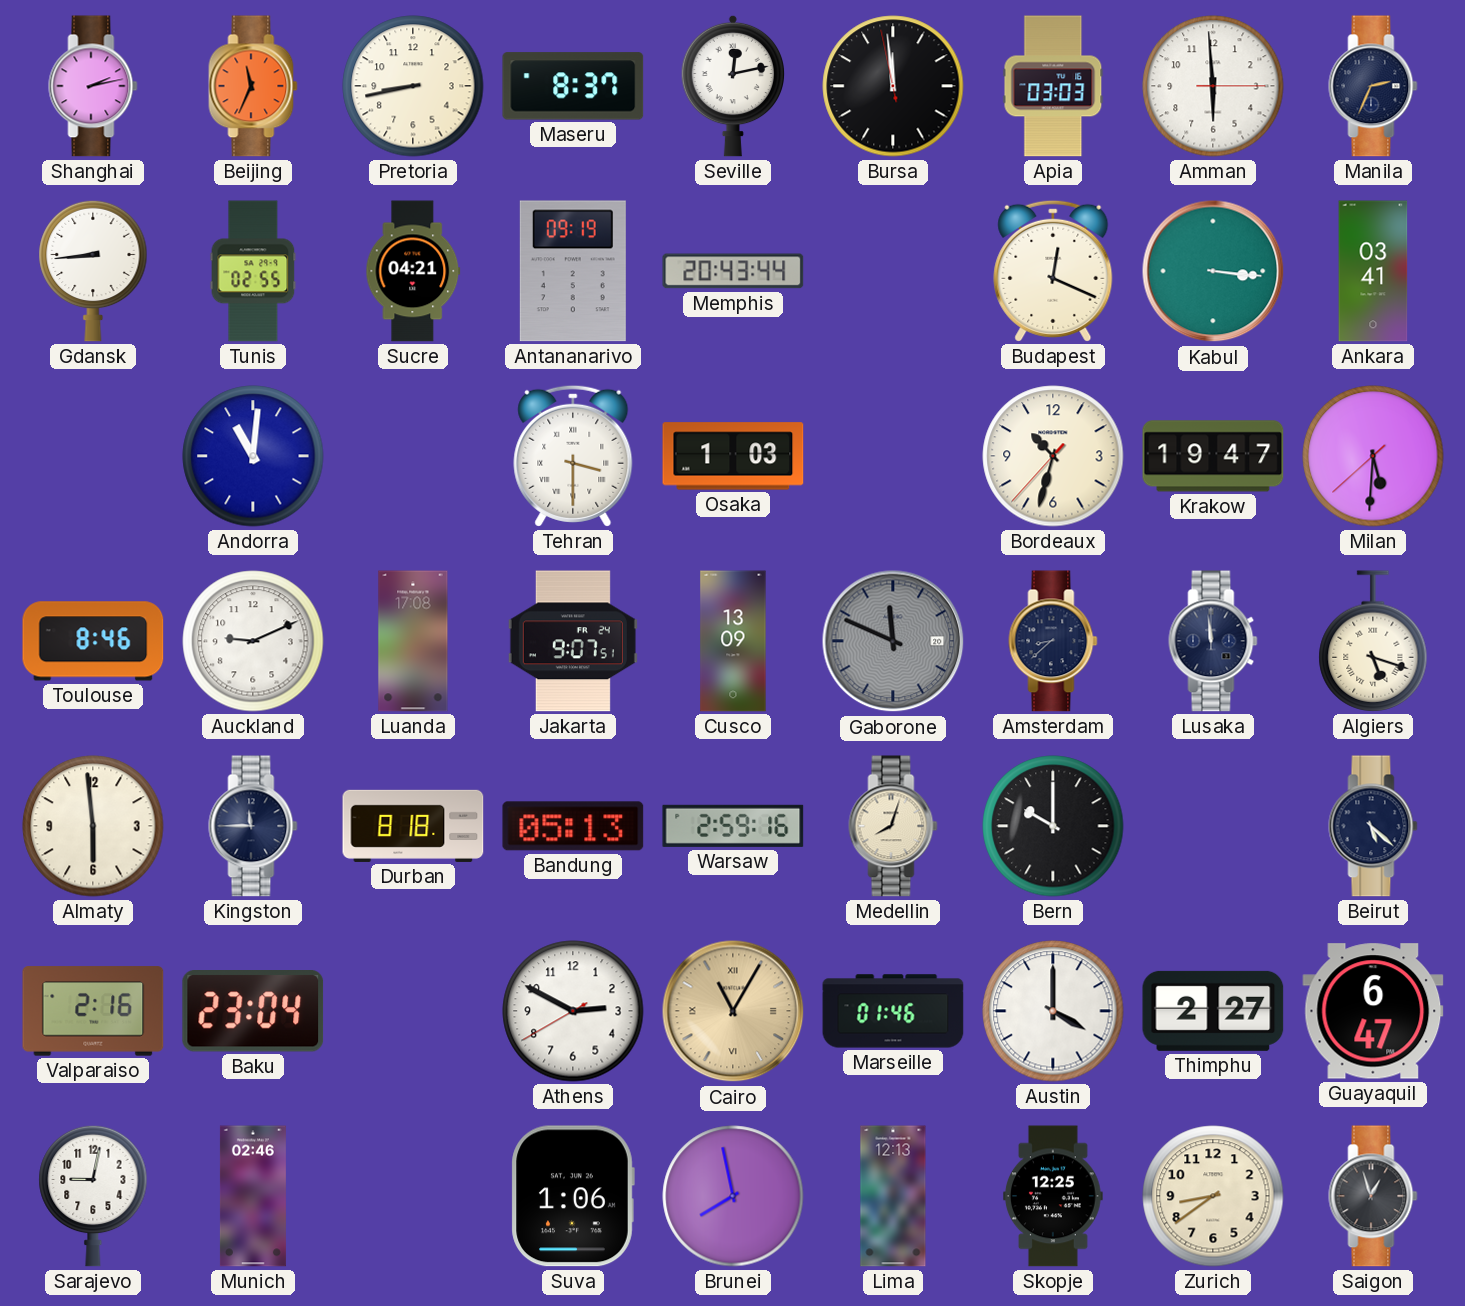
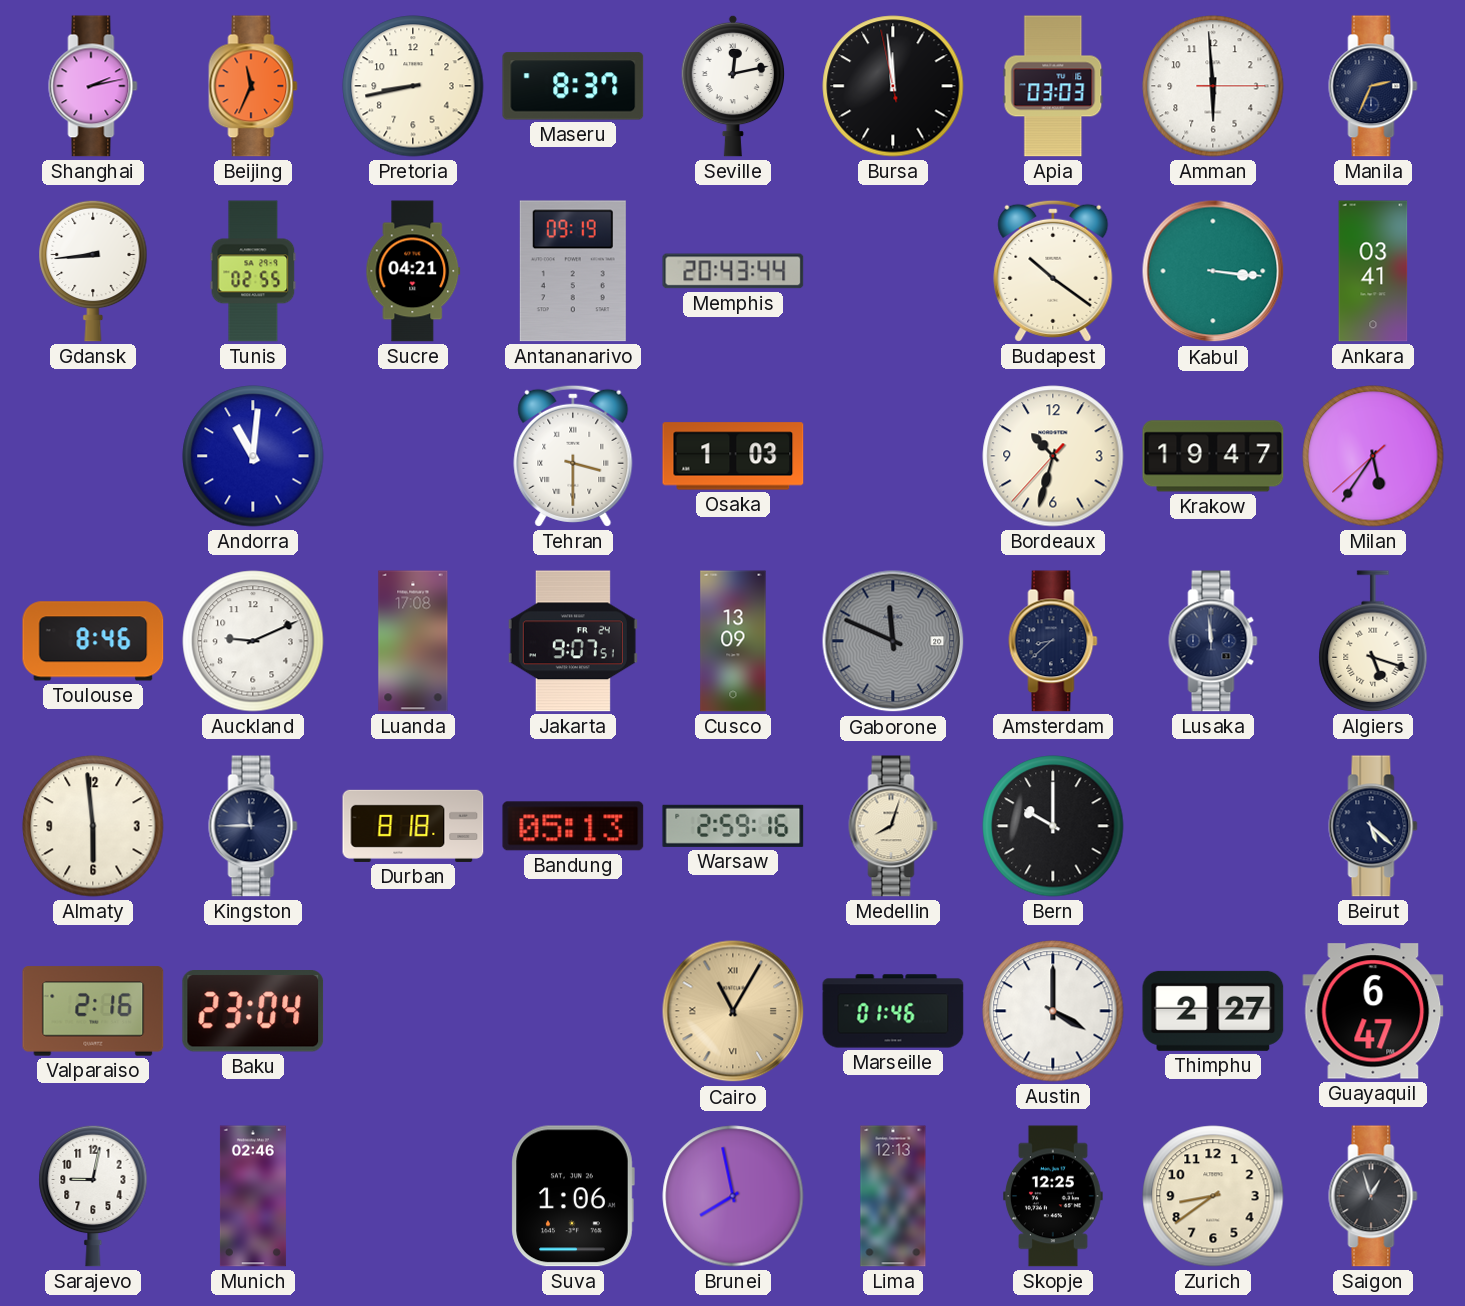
Budapest: 12:19 -> 10:21
Milan: 5:30 -> 5:35
Athens: 2:49 -> none
